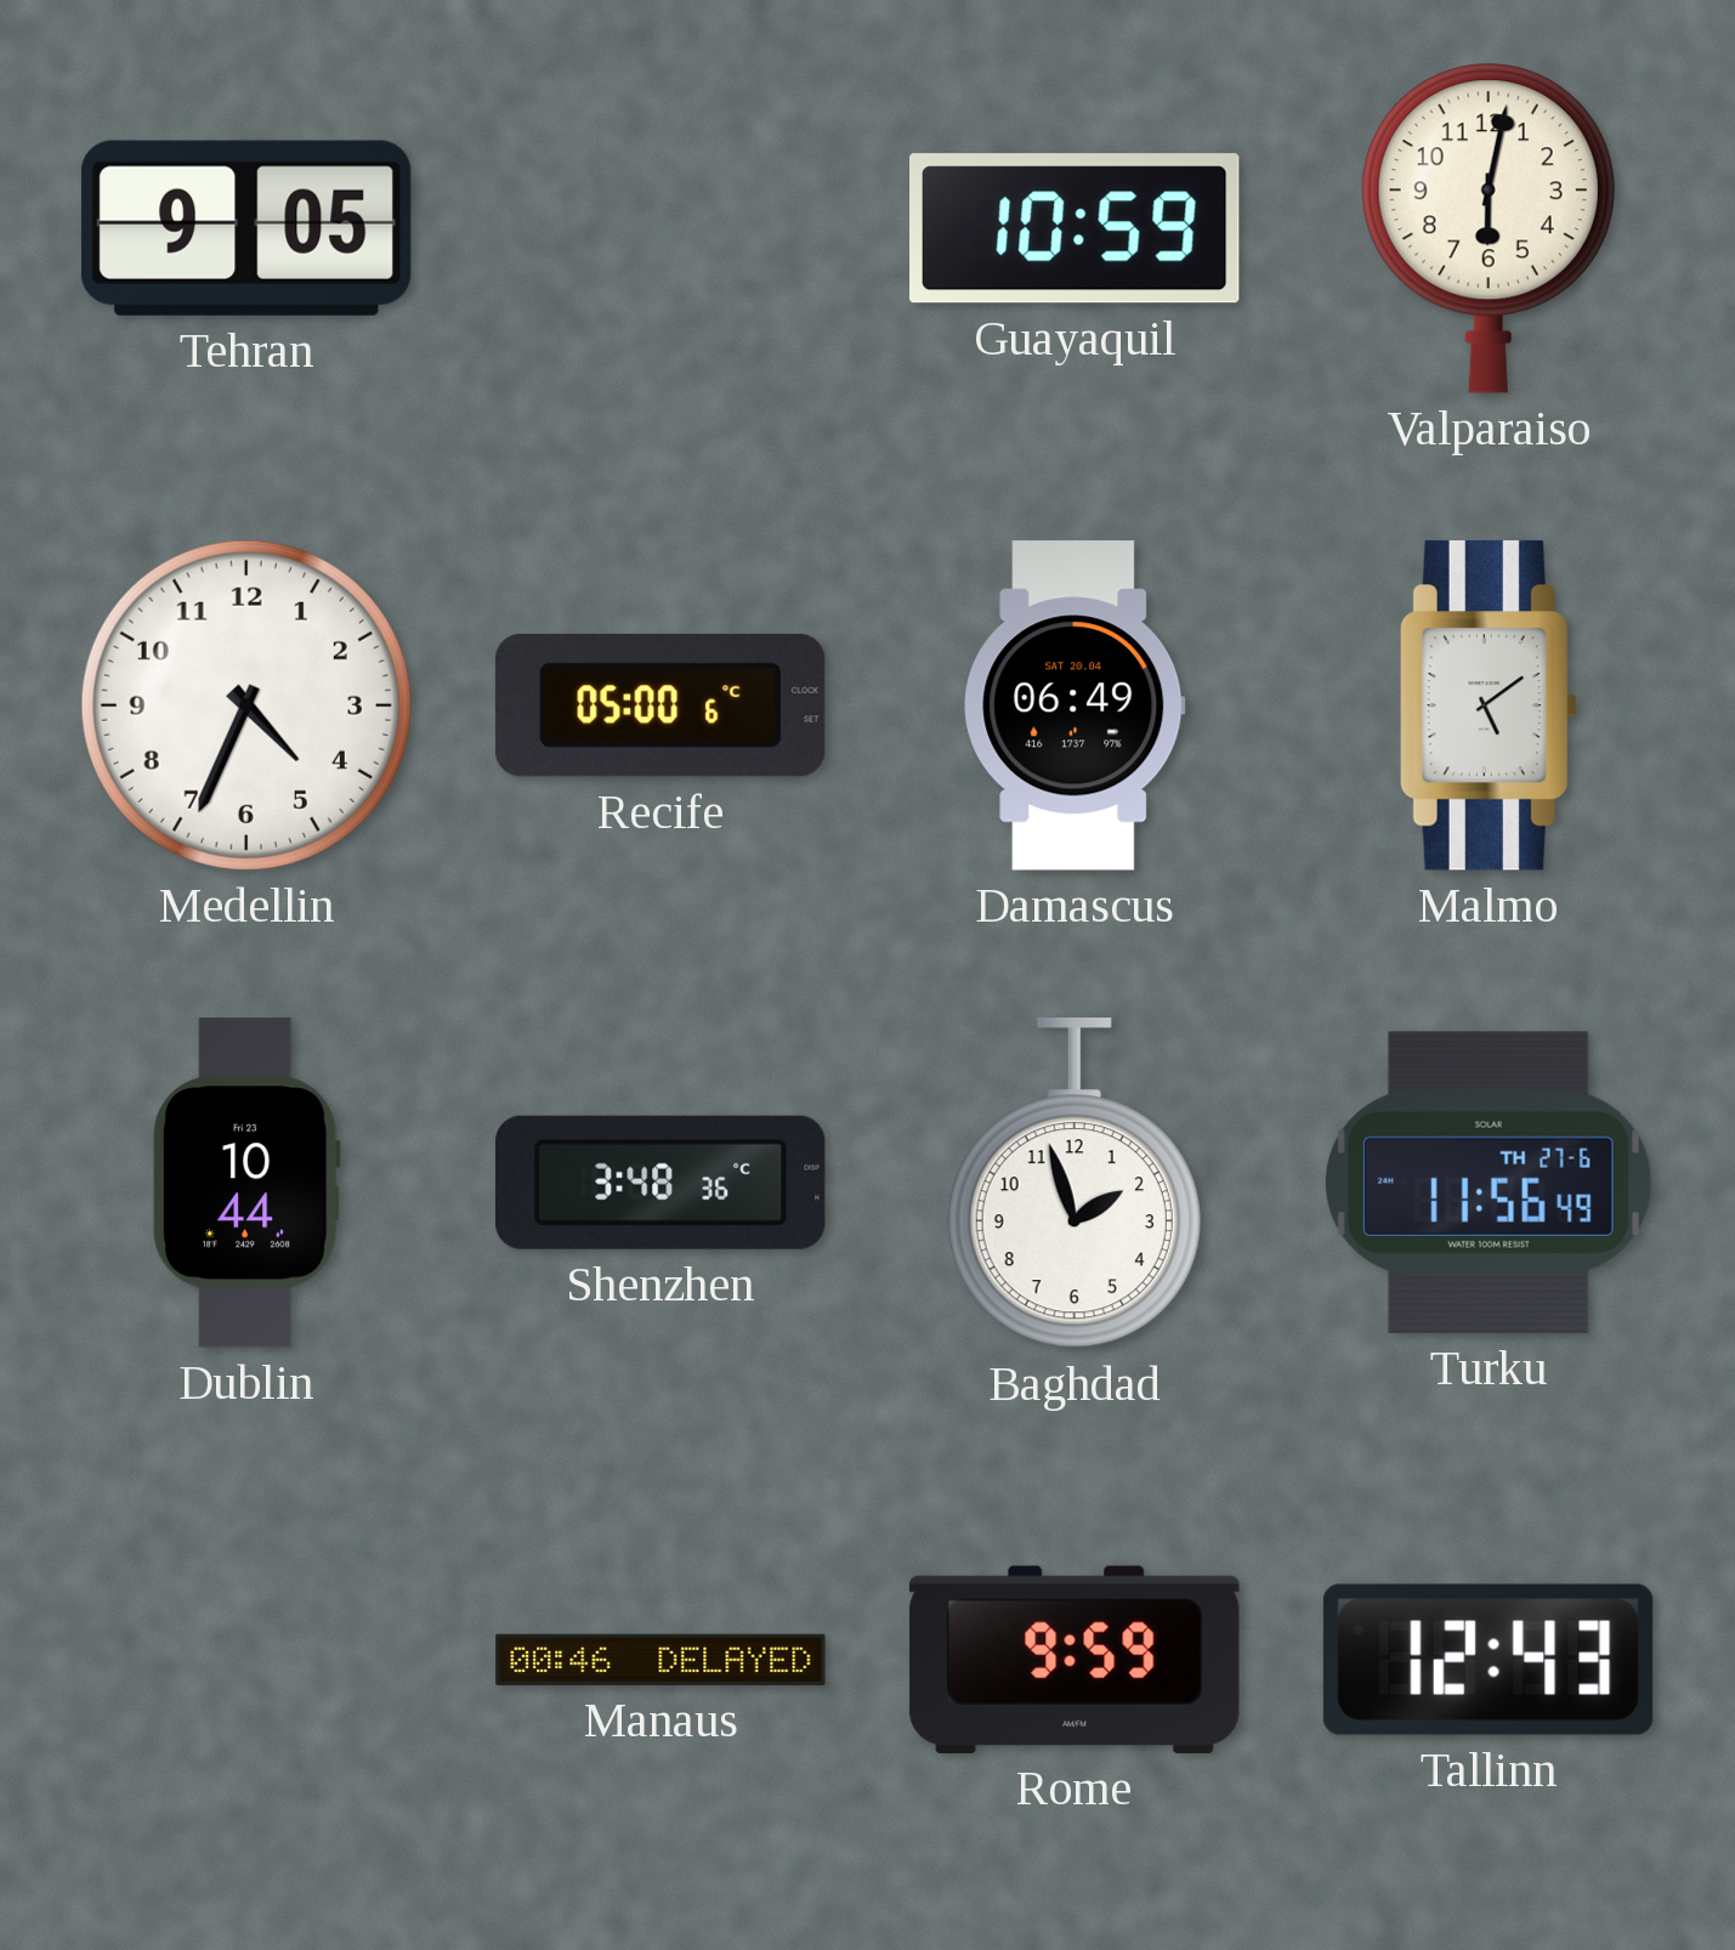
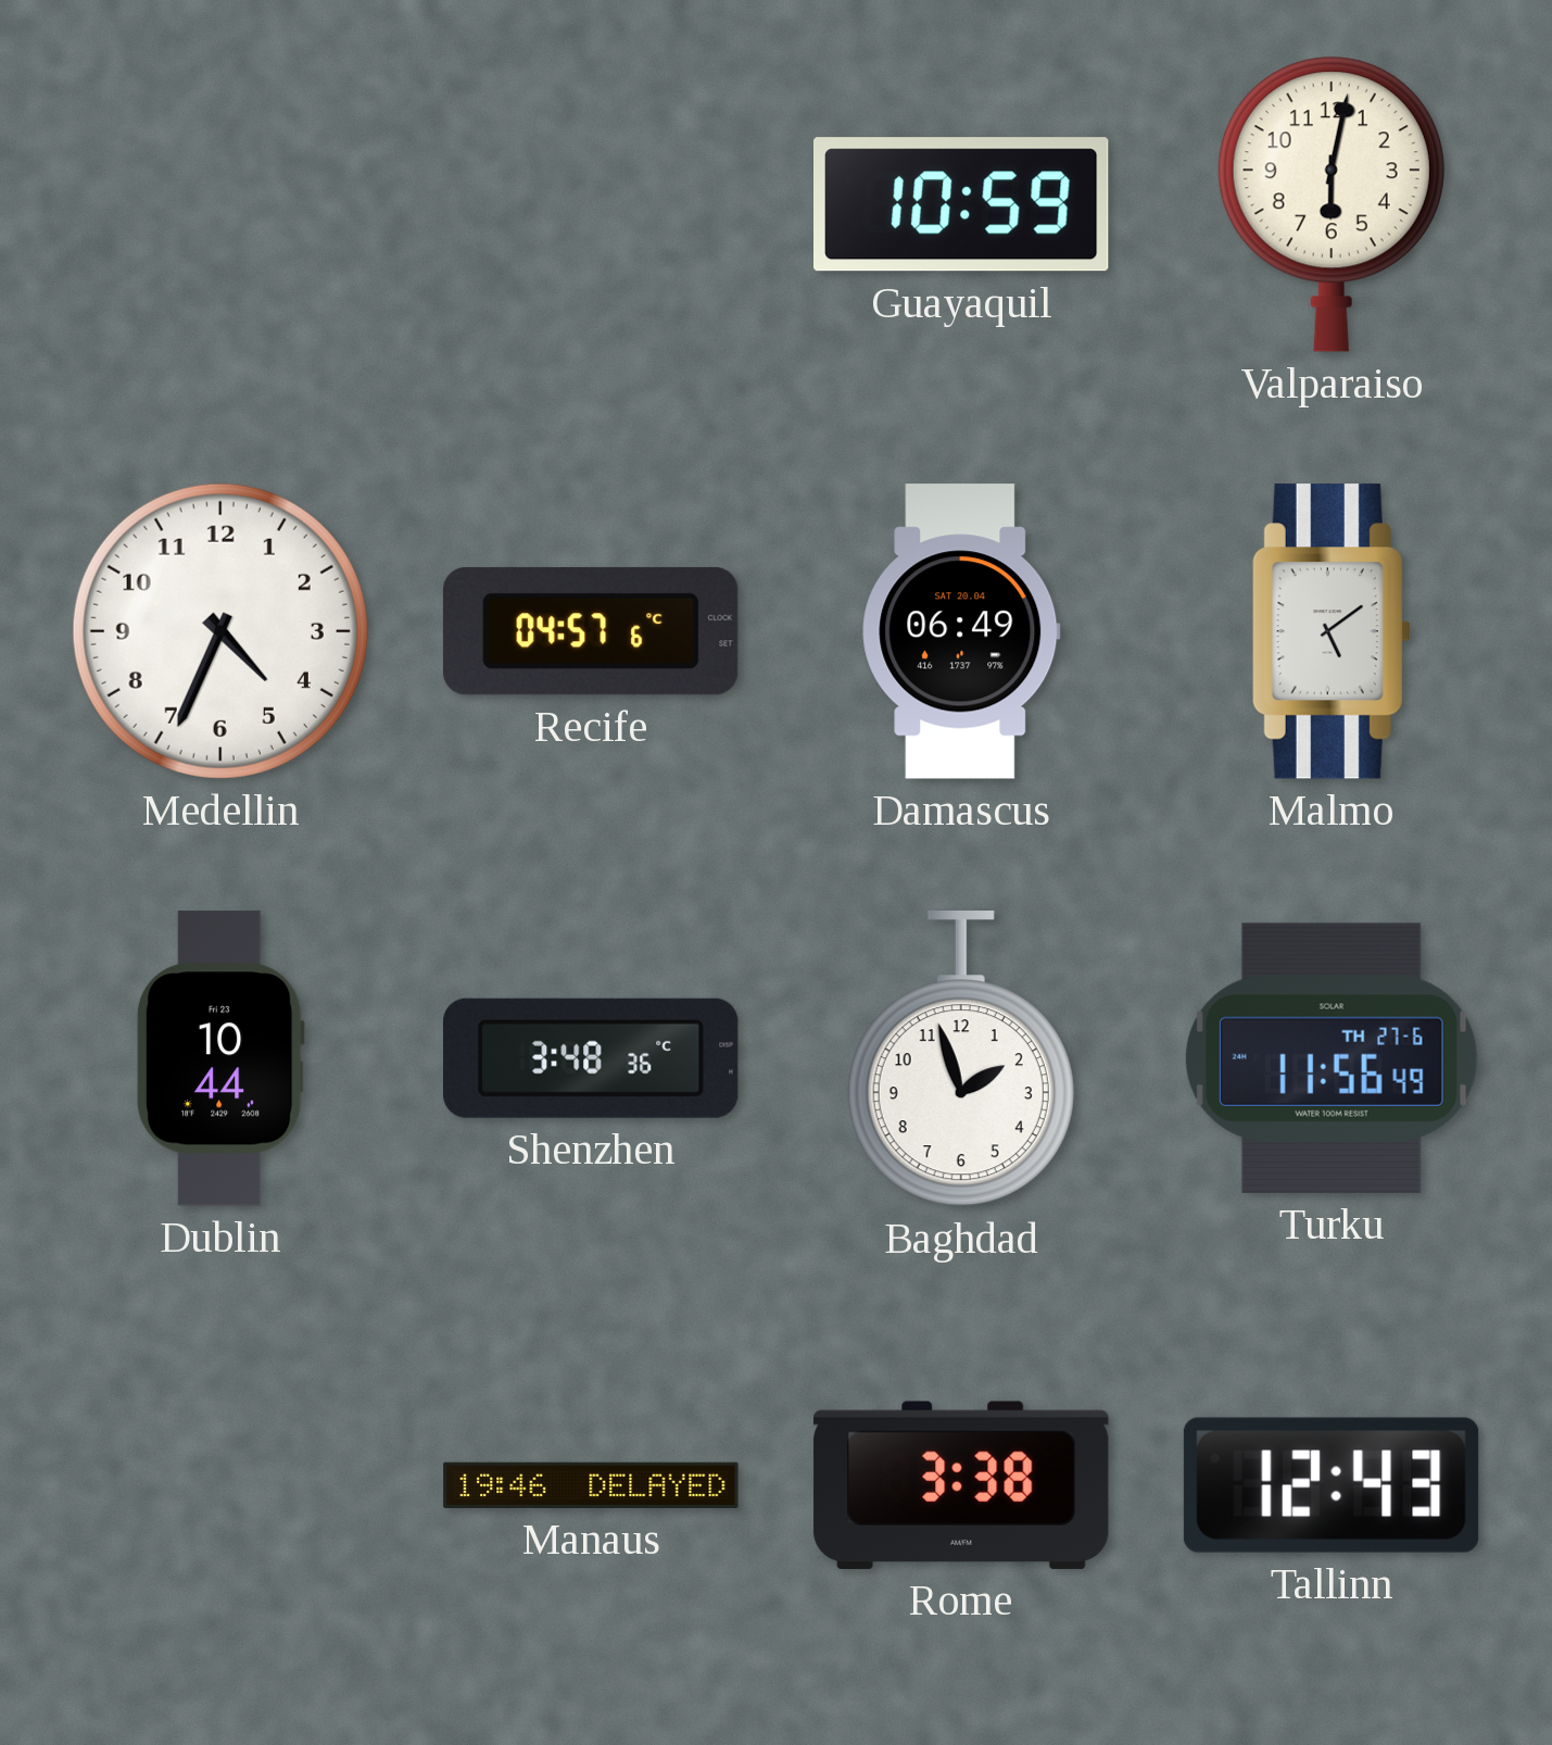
Tehran: 9:05 -> none
Recife: 05:00 -> 04:57
Manaus: 00:46 -> 19:46
Rome: 9:59 -> 3:38
